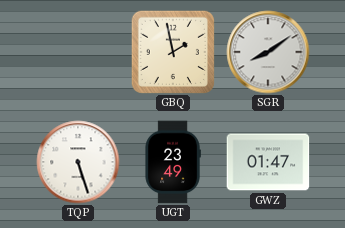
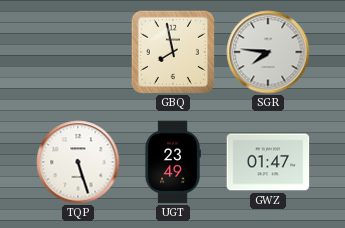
GBQ: 1:58 -> 7:58
SGR: 8:09 -> 7:46
